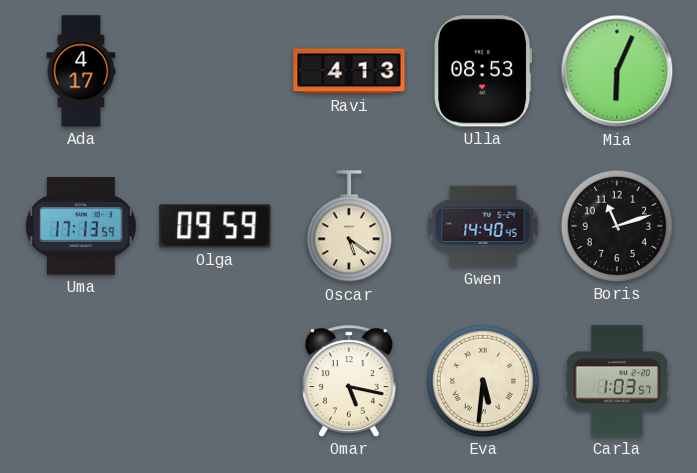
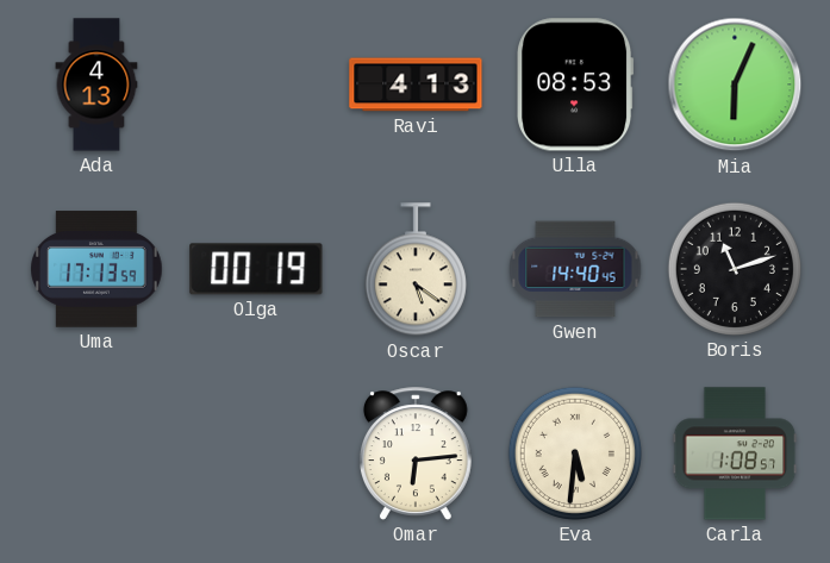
Ada: 4:17 -> 4:13
Olga: 09:59 -> 00:19
Omar: 5:17 -> 6:14
Carla: 1:03 -> 1:08
